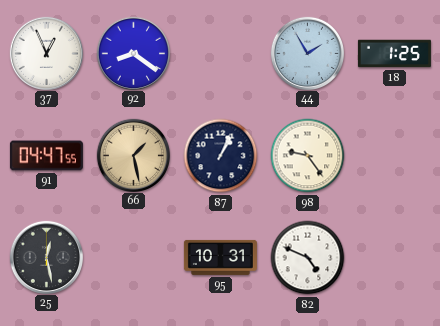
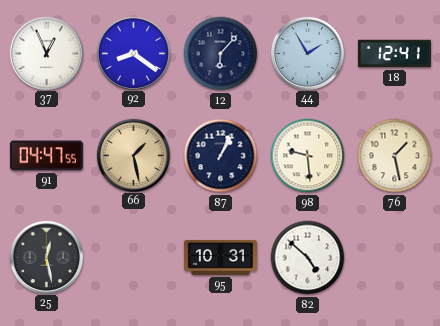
12: none -> 6:07
18: 1:25 -> 12:41
98: 9:24 -> 9:29
76: none -> 1:28
82: 4:49 -> 4:52
